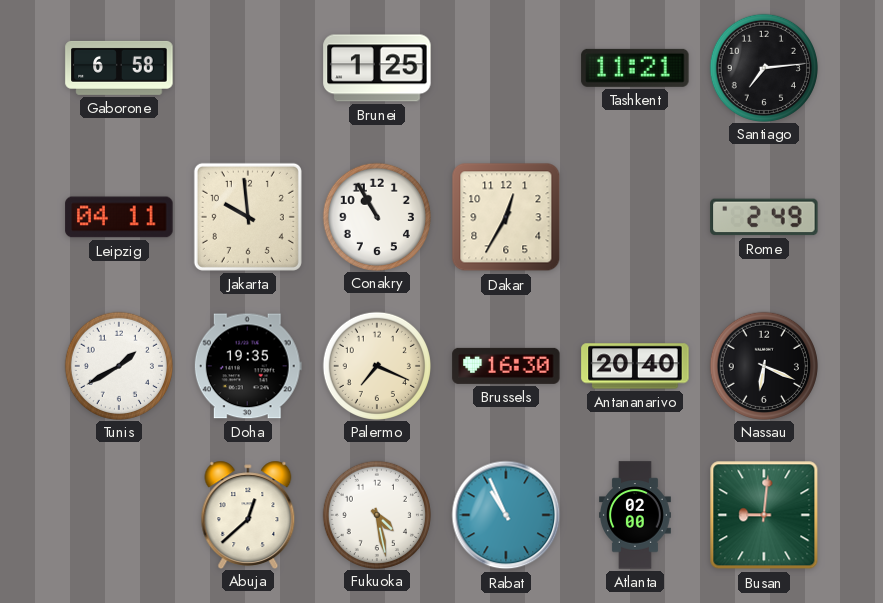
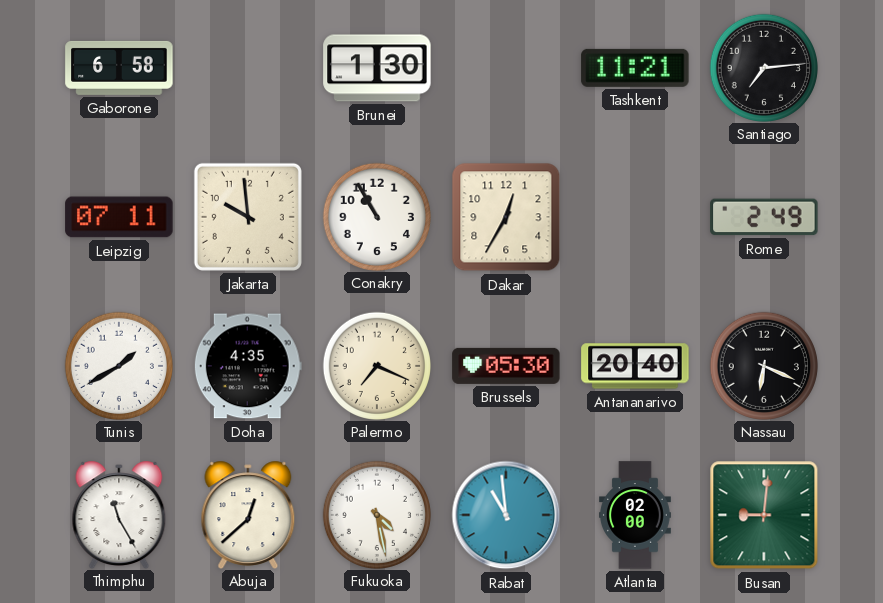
Brunei: 1:25 -> 1:30
Leipzig: 04:11 -> 07:11
Doha: 19:35 -> 4:35
Brussels: 16:30 -> 05:30
Thimphu: none -> 11:25
Rabat: 10:56 -> 10:59
